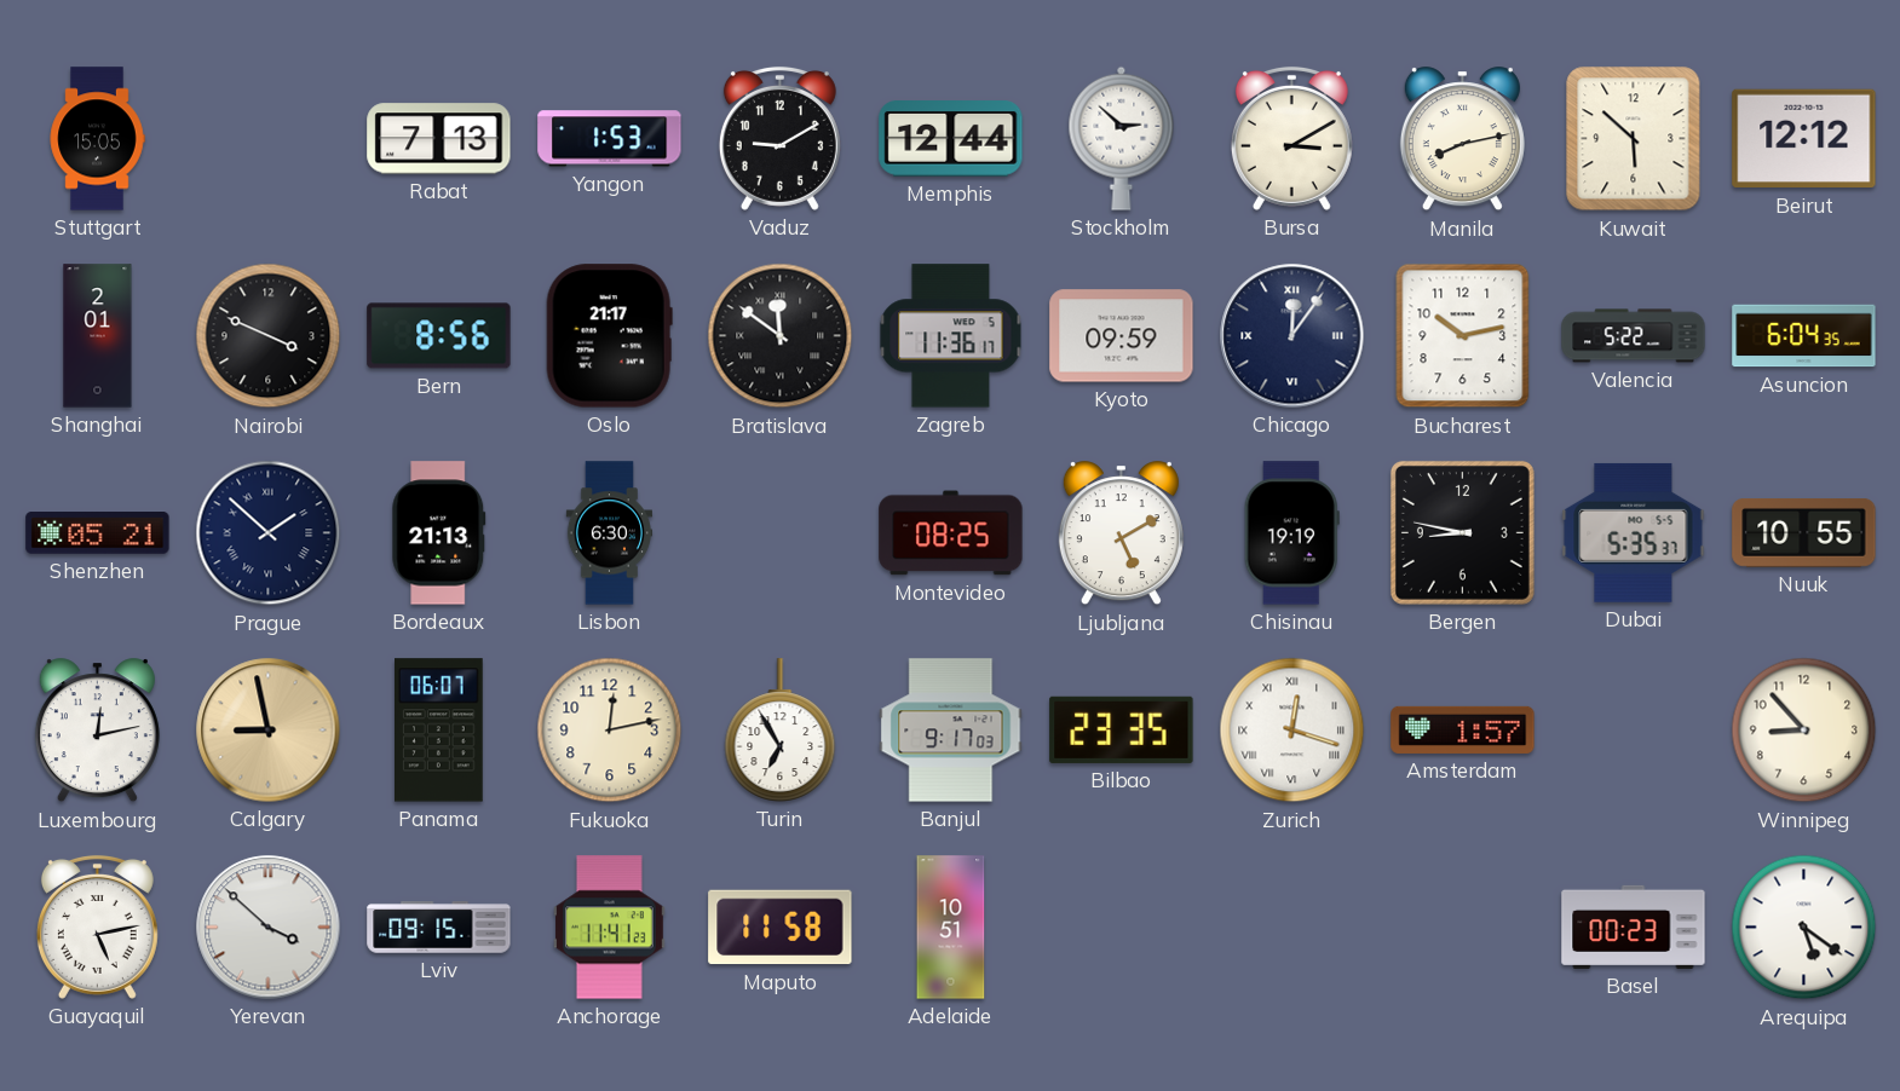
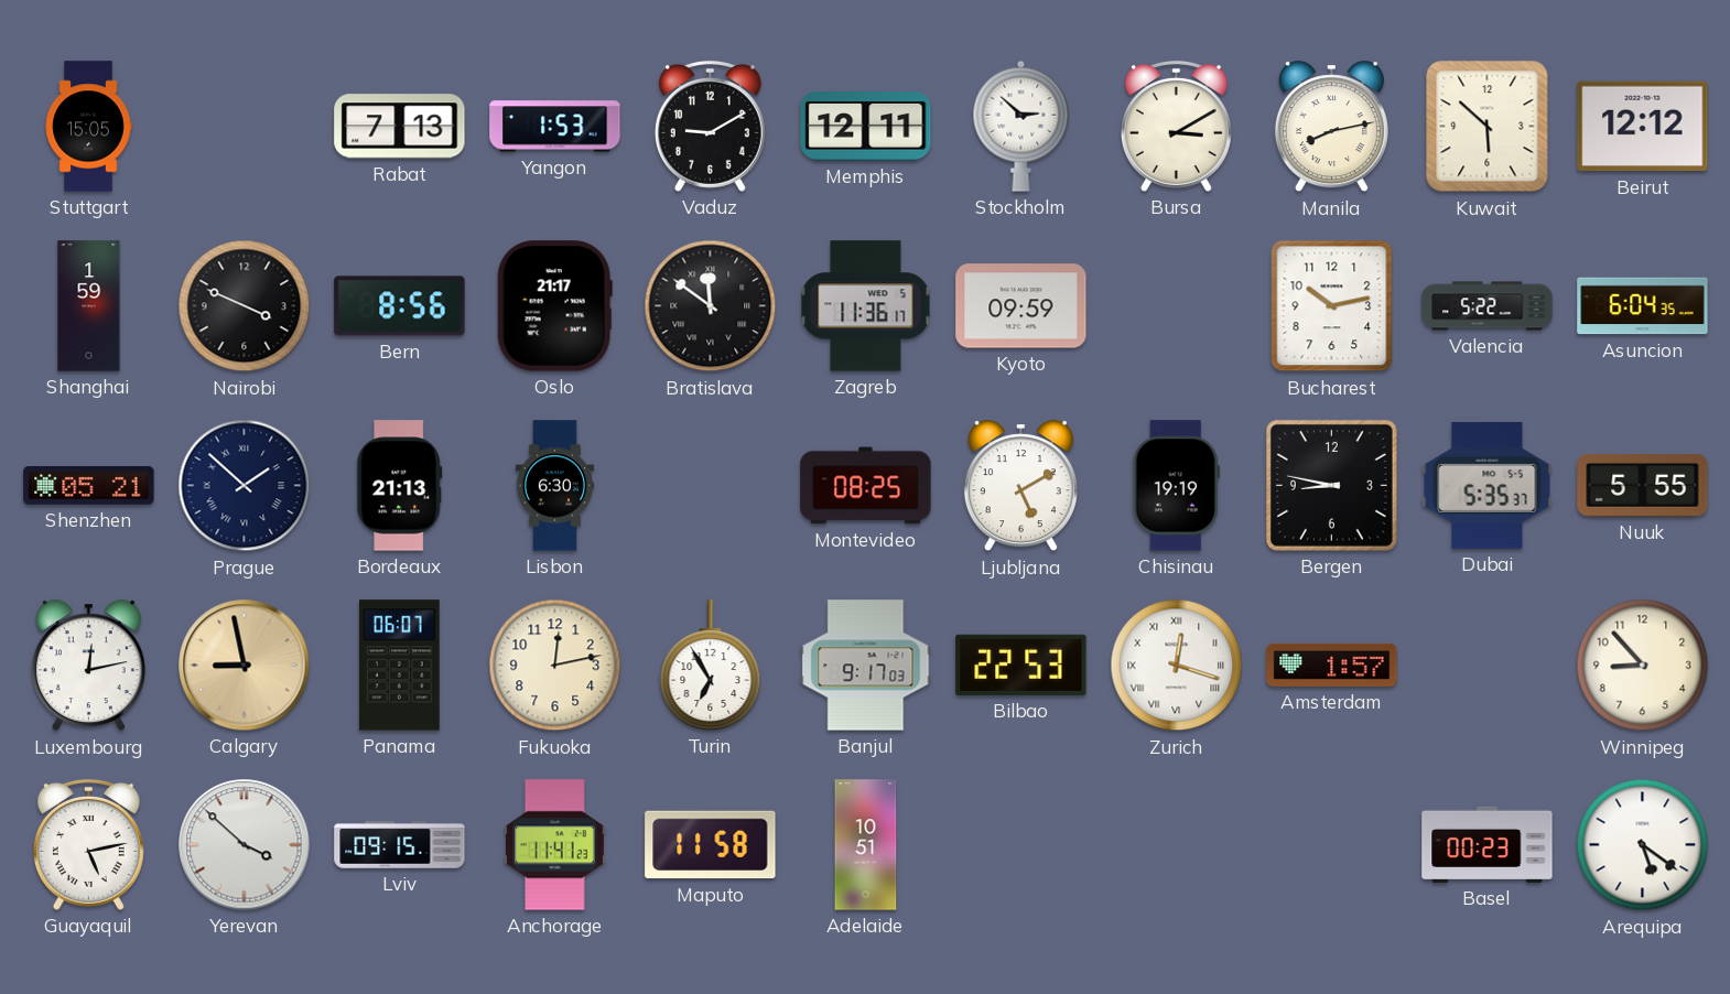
Memphis: 12:44 -> 12:11
Shanghai: 2:01 -> 1:59
Chicago: 12:06 -> none
Nuuk: 10:55 -> 5:55
Bilbao: 23:35 -> 22:53
